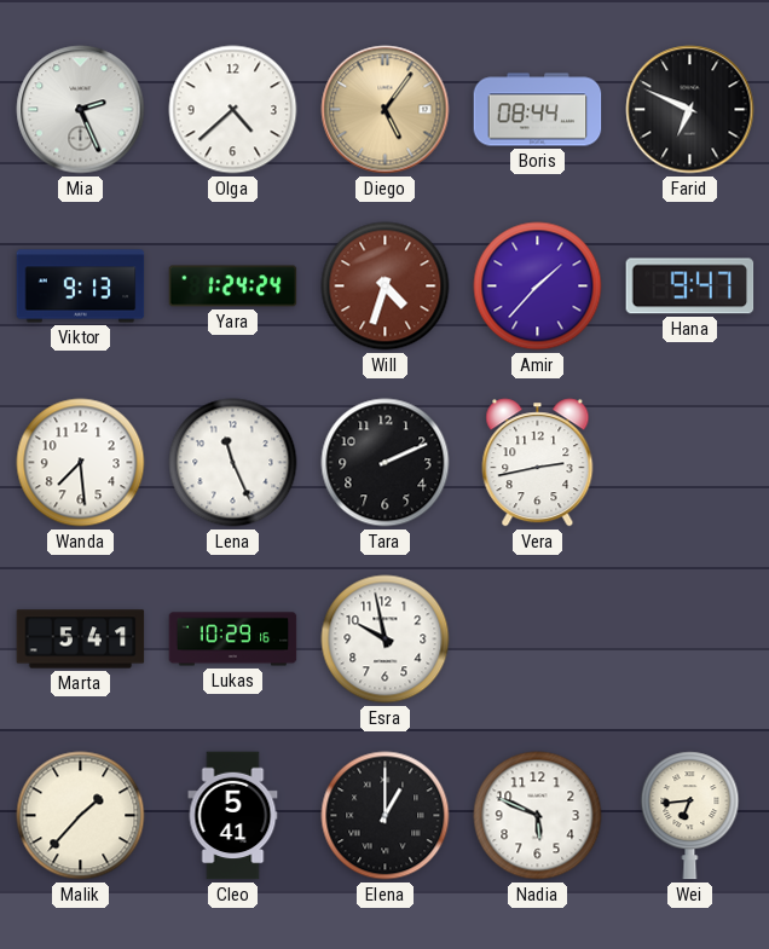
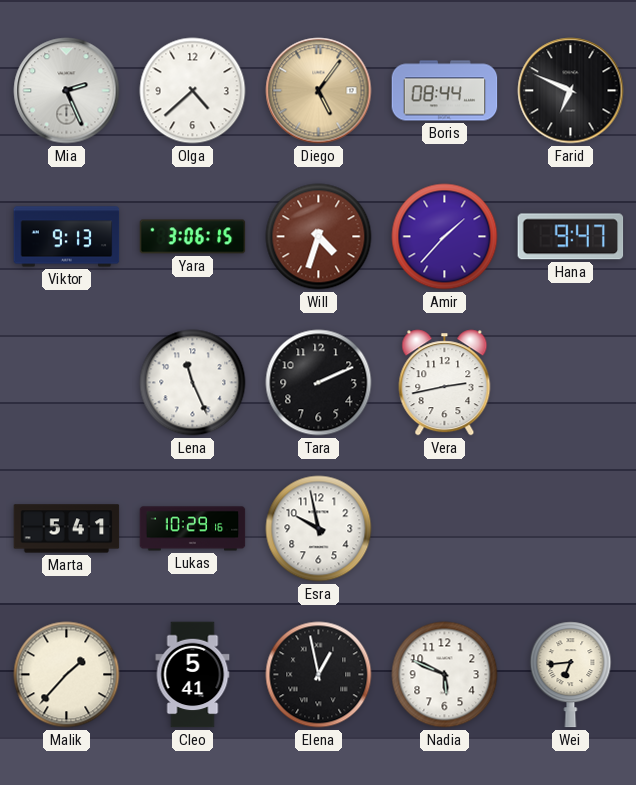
Yara: 1:24 -> 3:06
Wanda: 7:29 -> none
Elena: 1:00 -> 12:58
